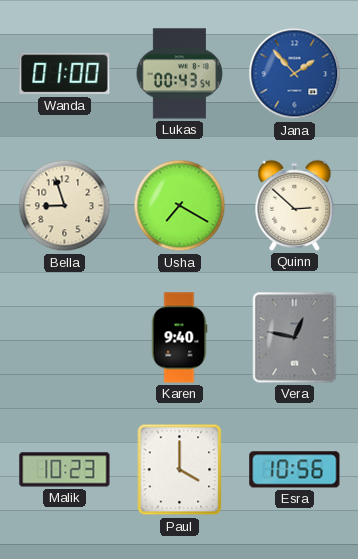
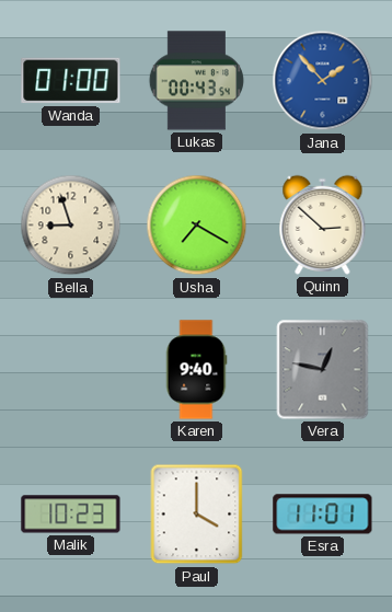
Esra: 10:56 -> 11:01
